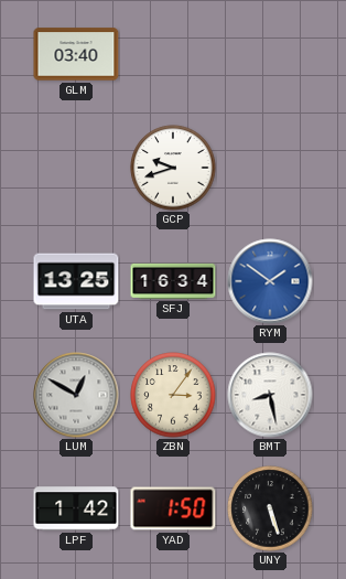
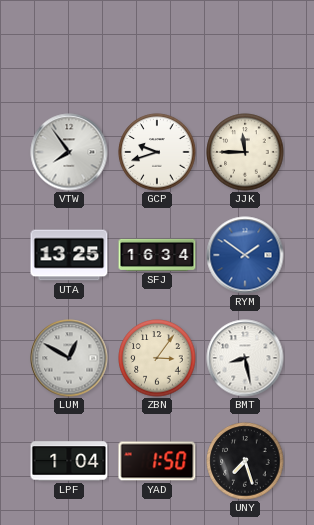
GLM: 03:40 -> none
VTW: none -> 7:54
JJK: none -> 11:45
LPF: 1:42 -> 1:04
UNY: 5:27 -> 7:27
